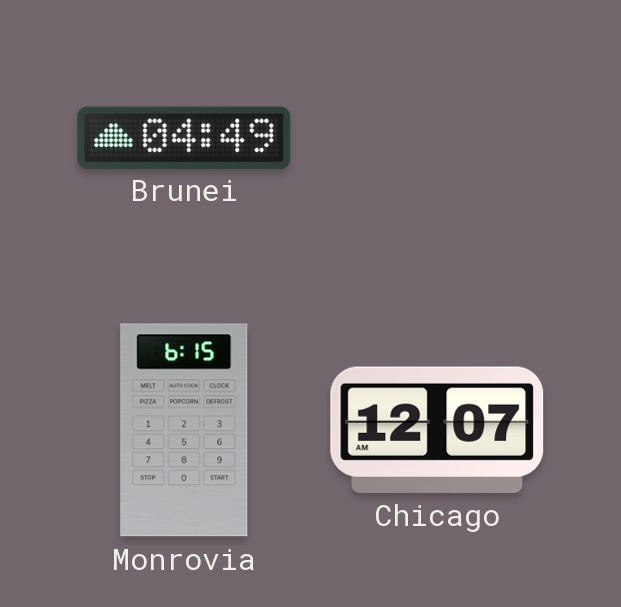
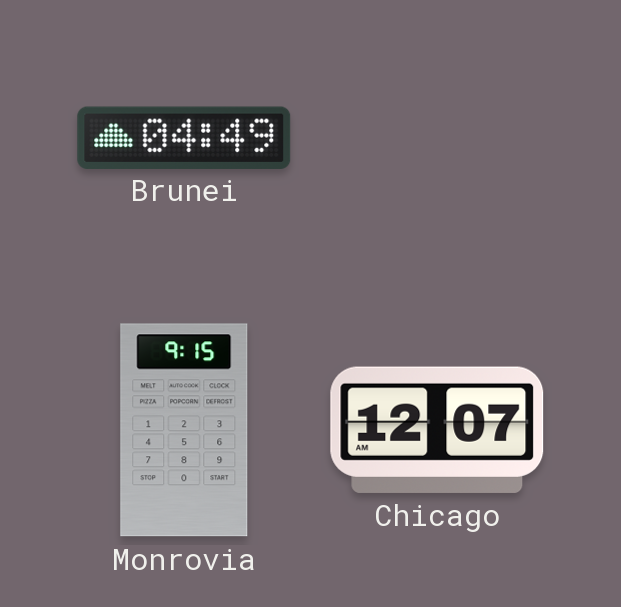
Monrovia: 6:15 -> 9:15
